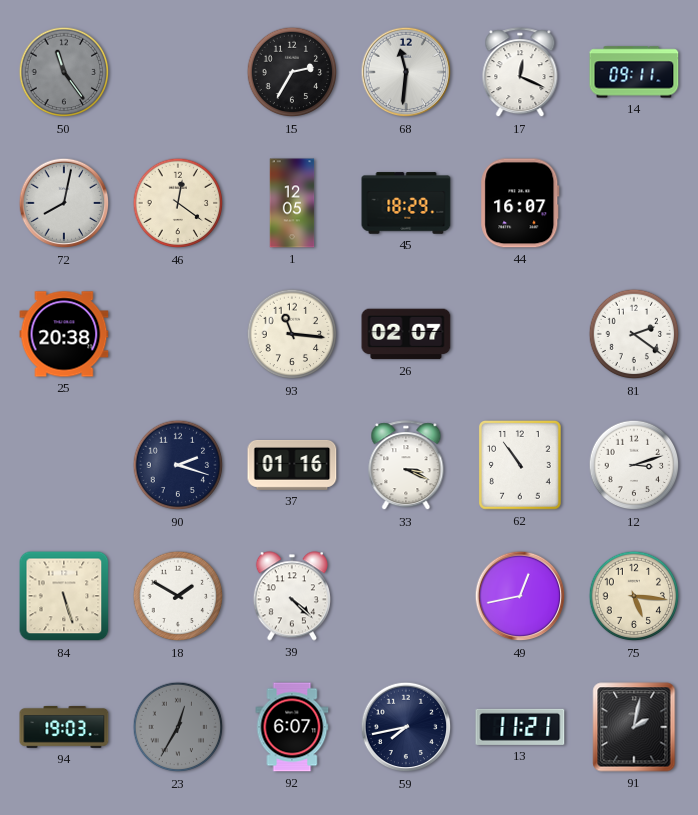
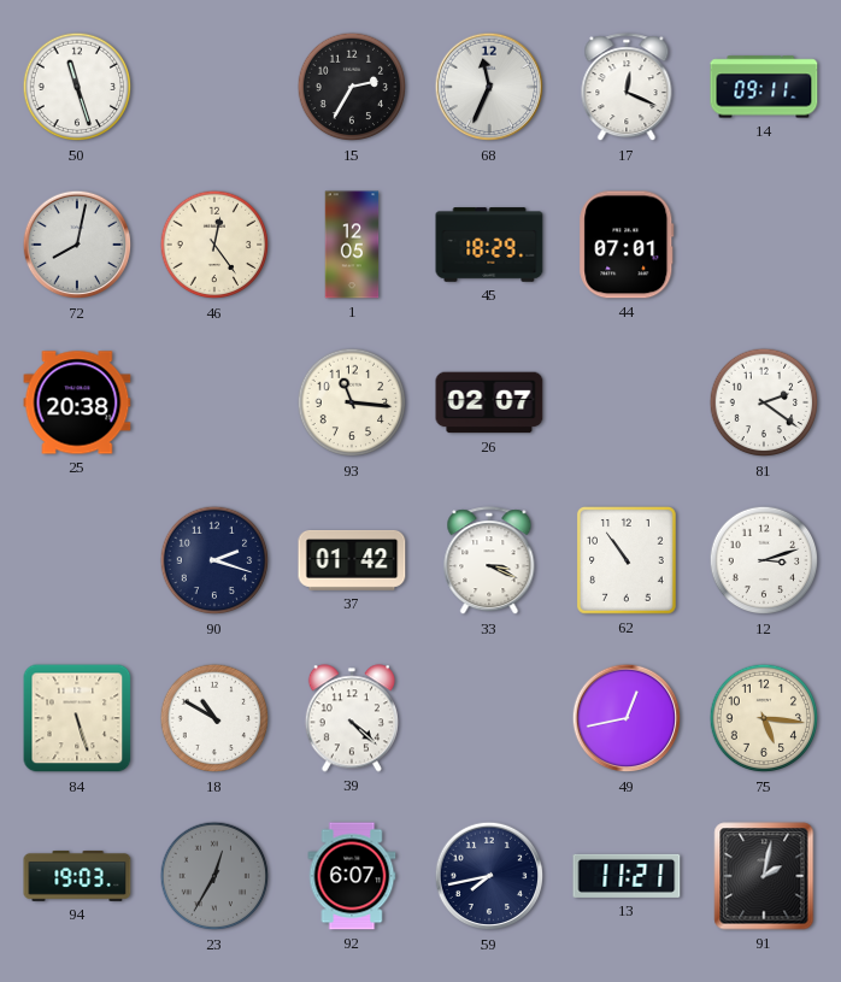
50: 11:24 -> 11:27
50 dial: grey -> white
68: 11:31 -> 11:34
46: 12:21 -> 12:24
44: 16:07 -> 07:01
37: 01:16 -> 01:42
18: 1:50 -> 10:50
